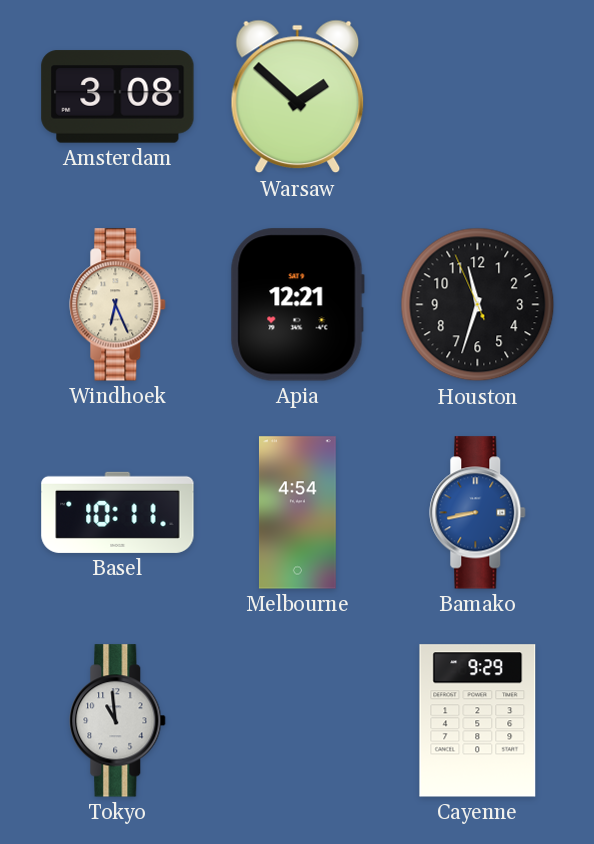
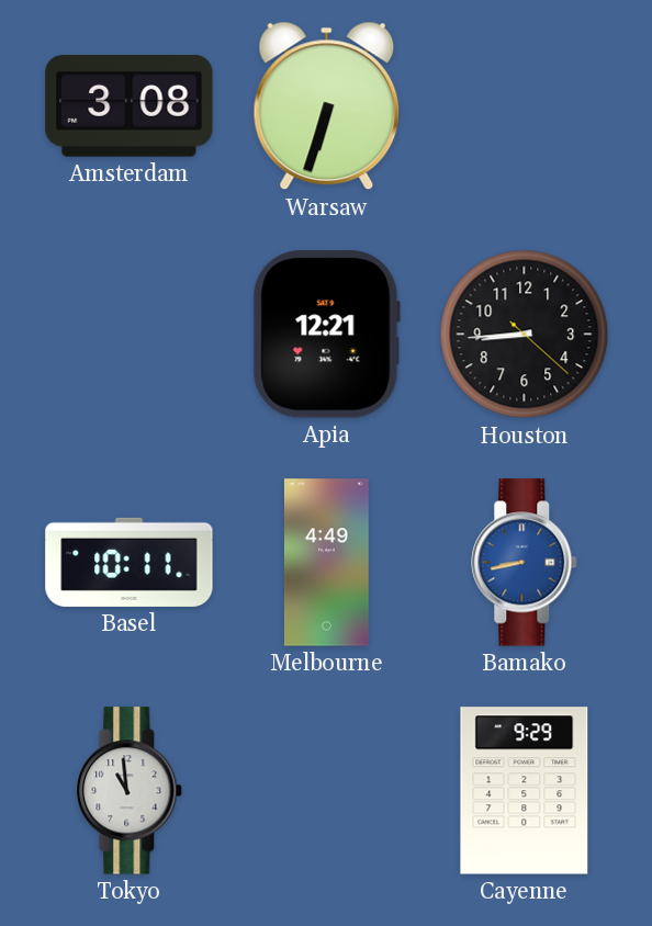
Warsaw: 1:52 -> 6:33
Windhoek: 6:26 -> none
Houston: 11:32 -> 8:44
Melbourne: 4:54 -> 4:49
